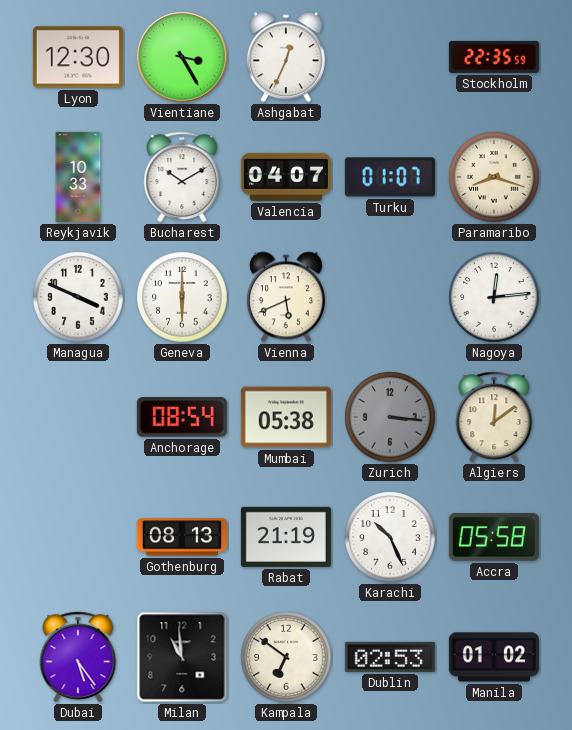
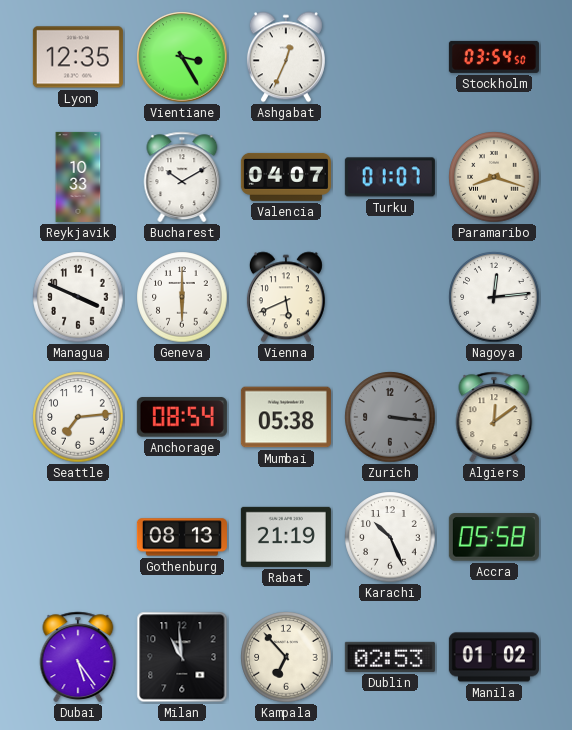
Lyon: 12:30 -> 12:35
Stockholm: 22:35 -> 03:54
Seattle: none -> 7:14
Kampala: 6:51 -> 6:53
